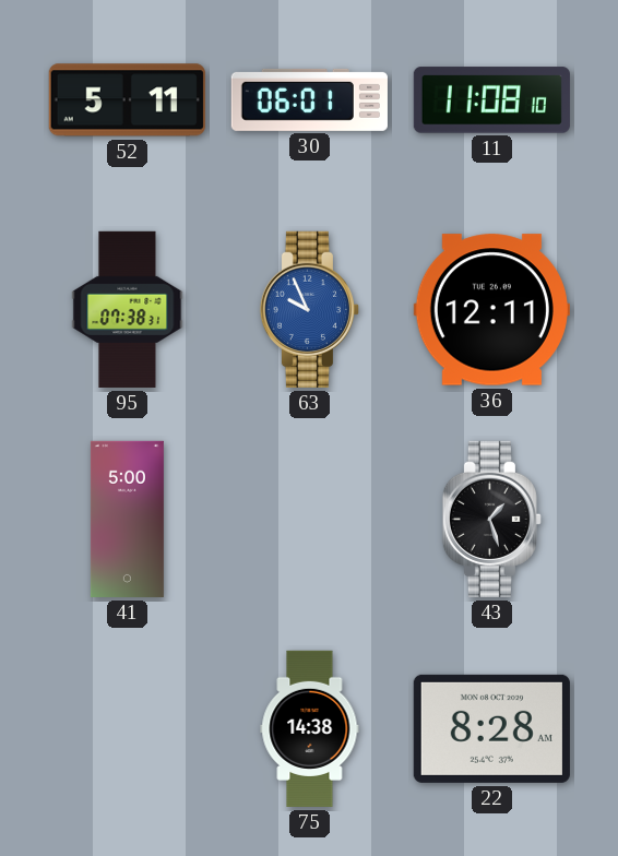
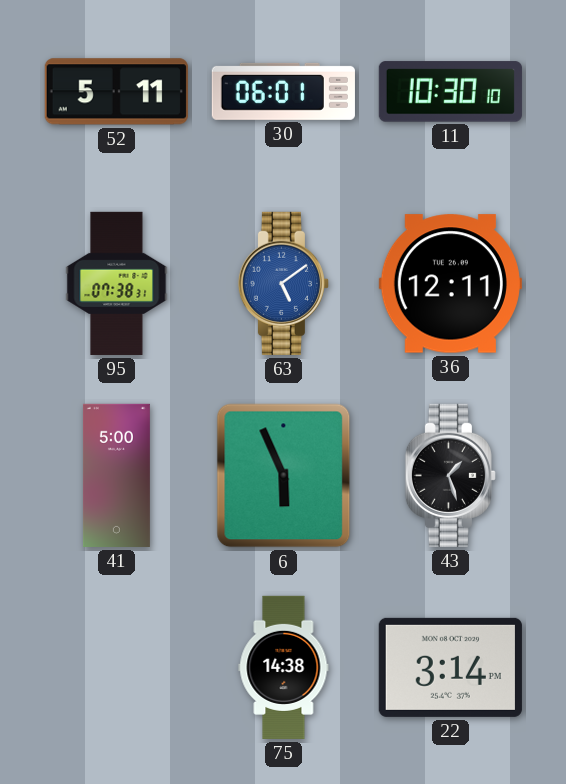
11: 11:08 -> 10:30
63: 9:56 -> 5:09
6: none -> 5:56
22: 8:28 -> 3:14
